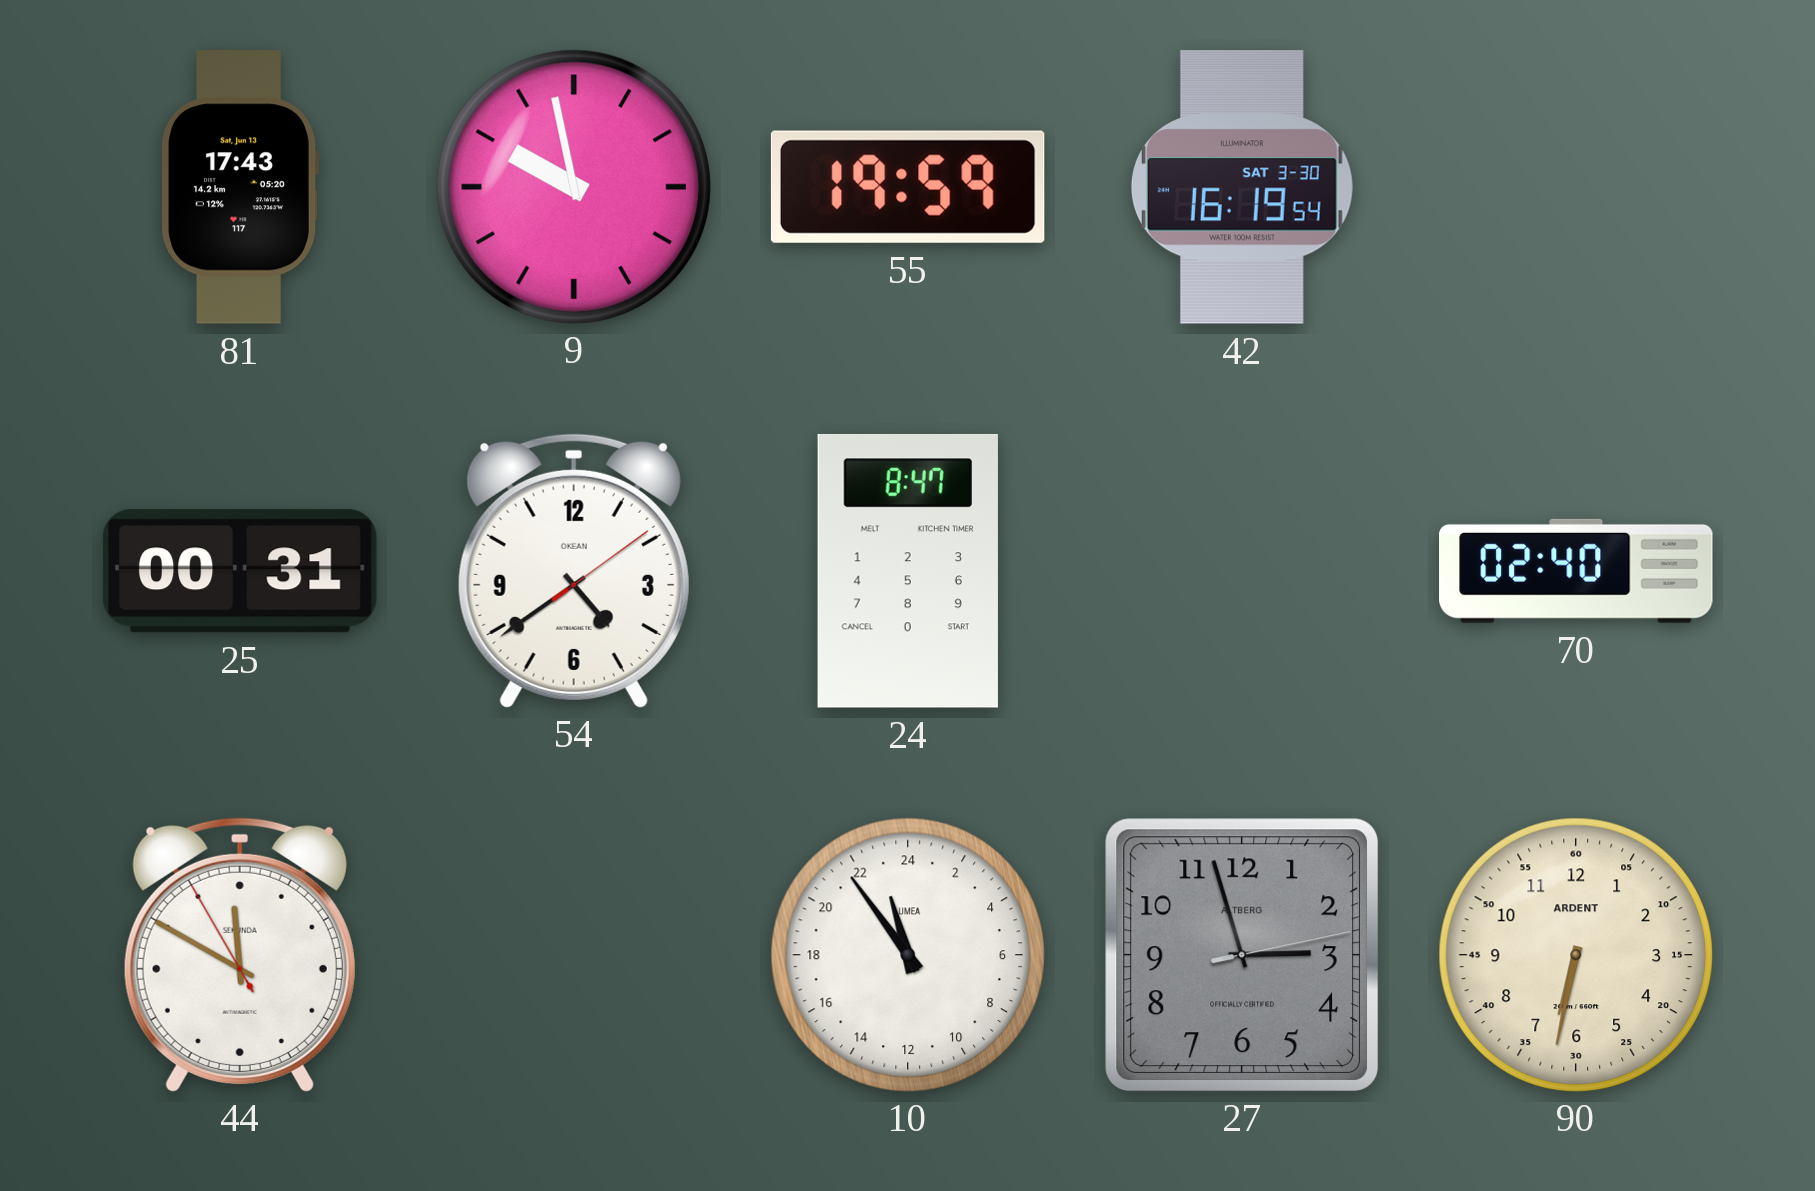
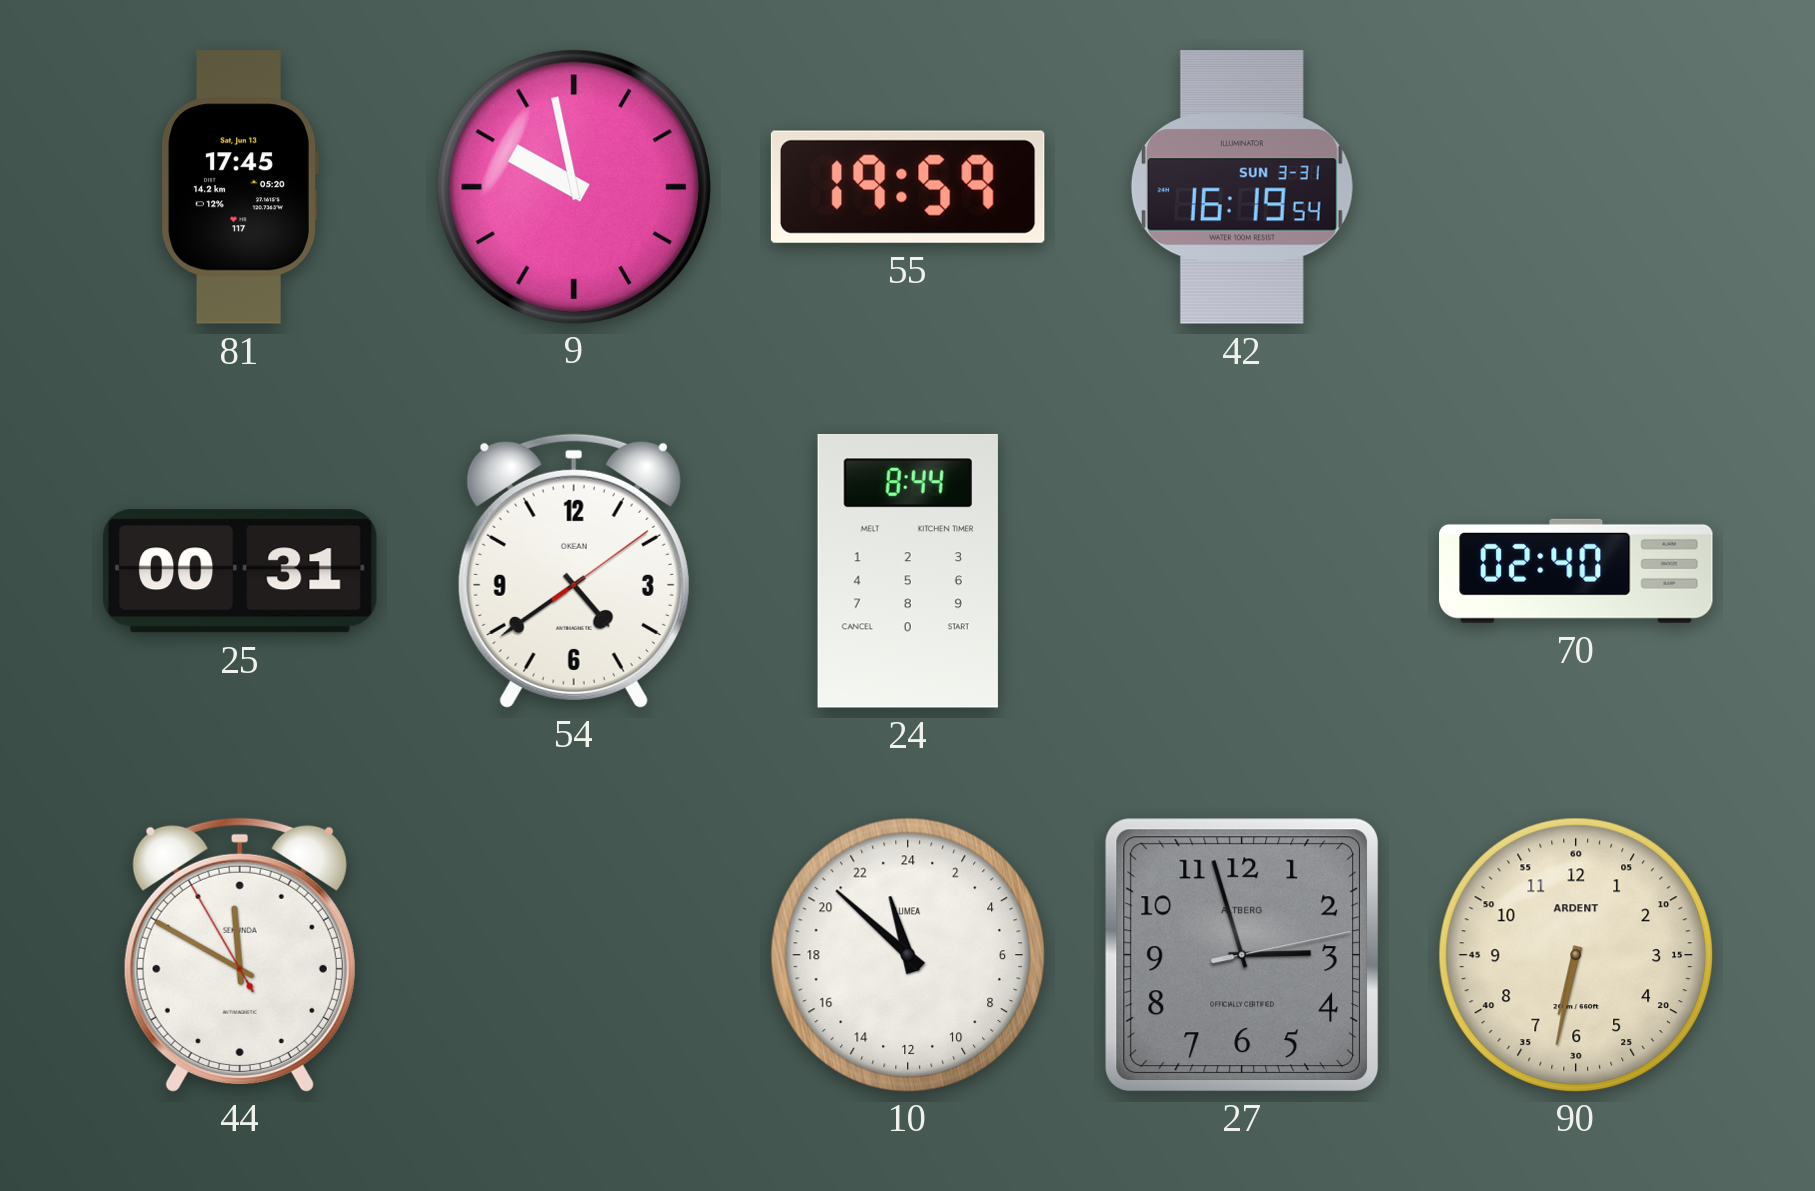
81: 17:43 -> 17:45
42 date: SAT 3-30 -> SUN 3-31
24: 8:47 -> 8:44
10: 22:54 -> 22:52
